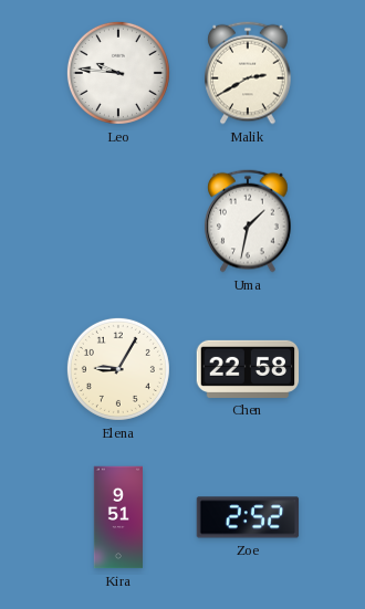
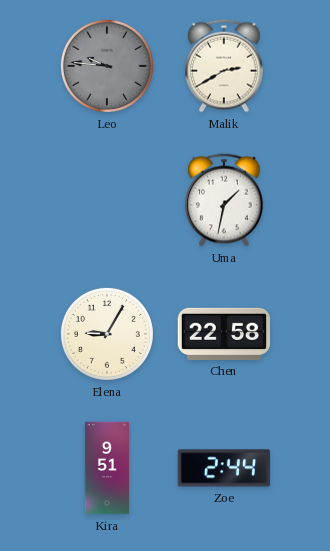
Leo dial: white -> grey
Zoe: 2:52 -> 2:44
